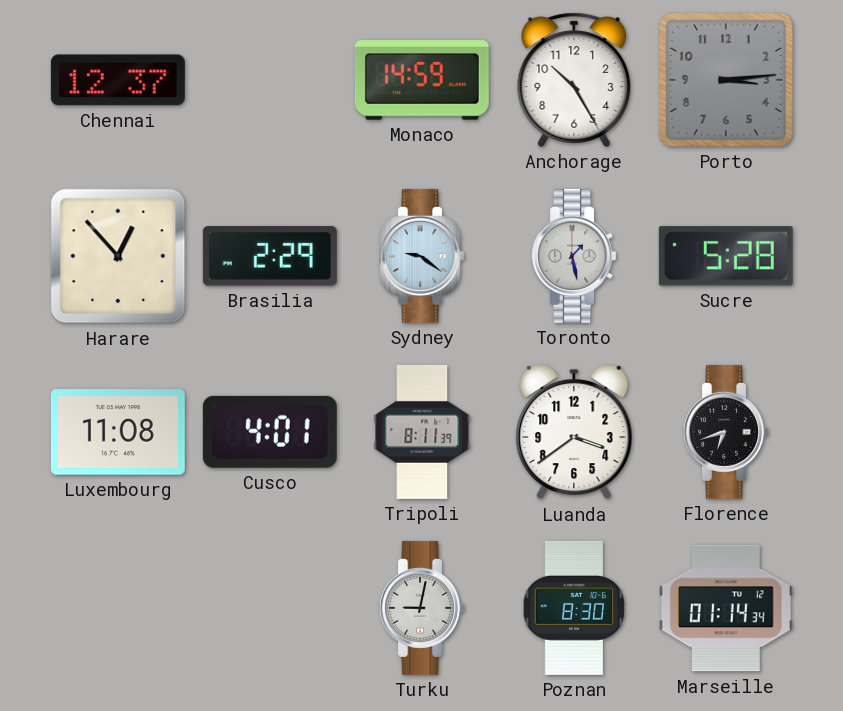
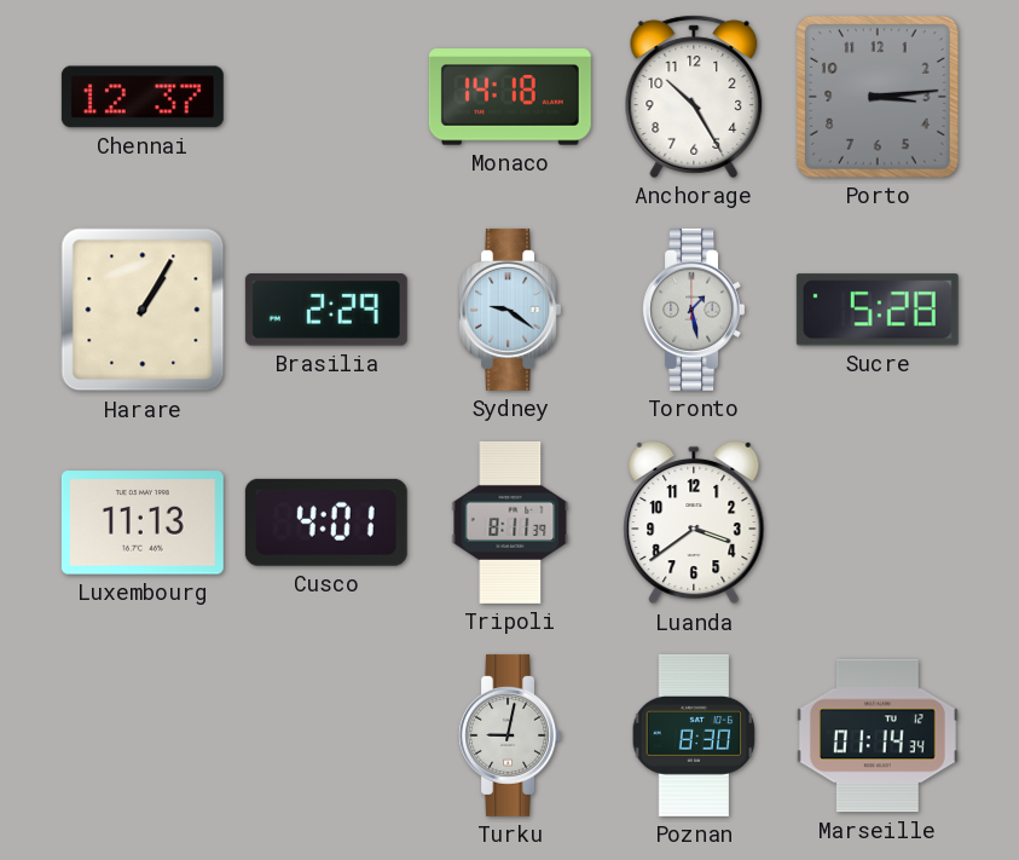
Monaco: 14:59 -> 14:18
Harare: 12:53 -> 1:05
Luxembourg: 11:08 -> 11:13
Florence: 6:42 -> none
